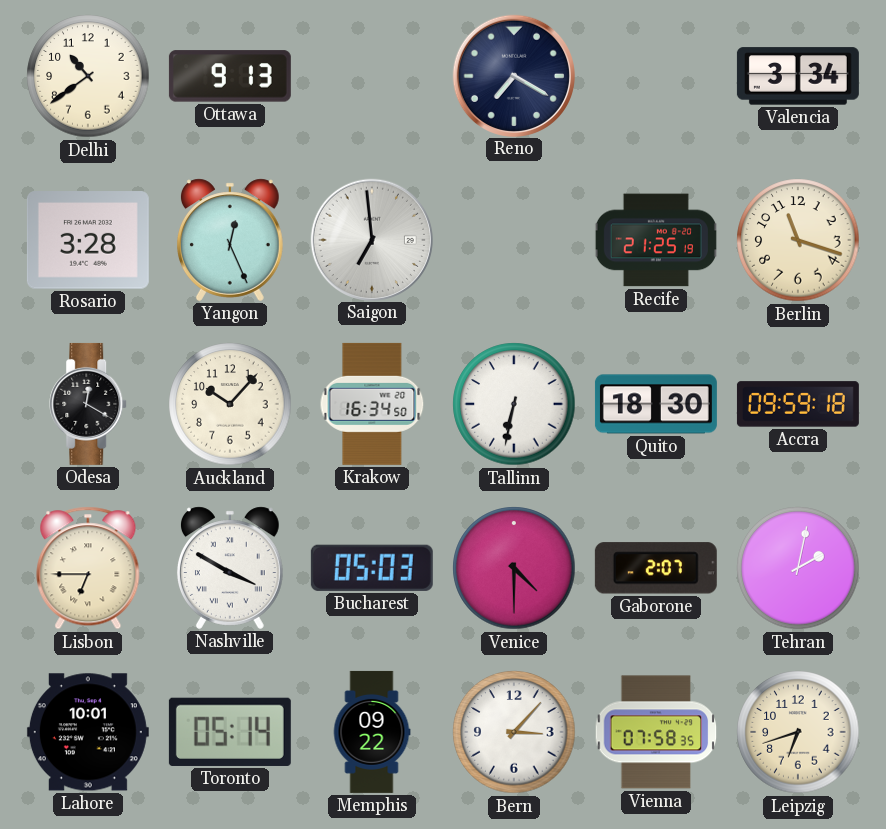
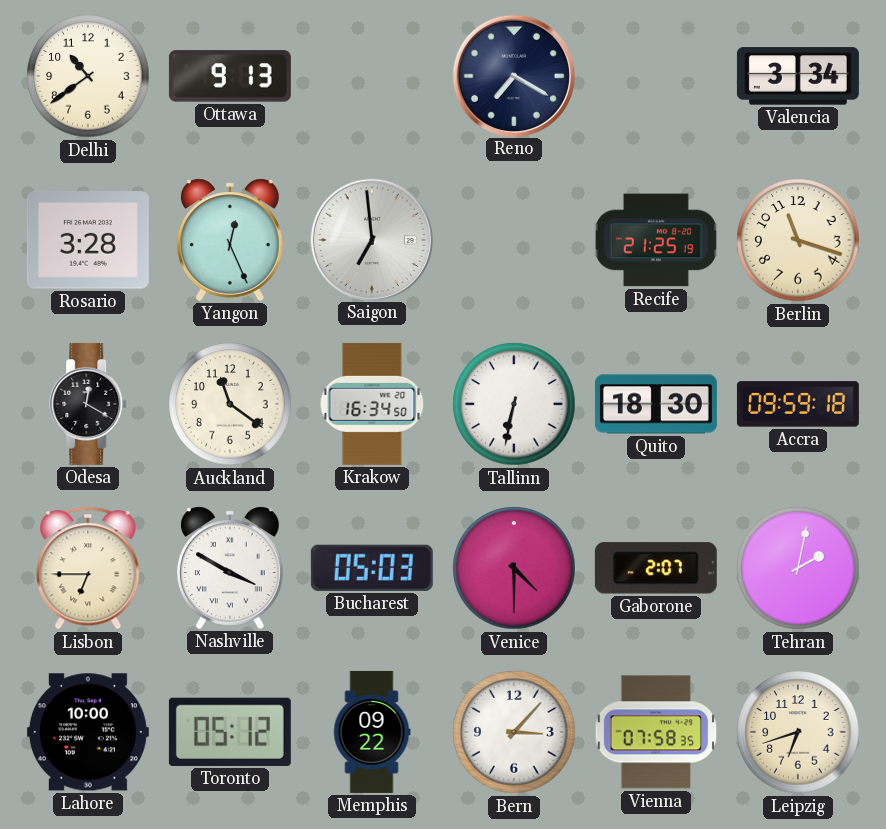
Auckland: 10:07 -> 11:21
Lahore: 10:01 -> 10:00
Toronto: 05:14 -> 05:12
